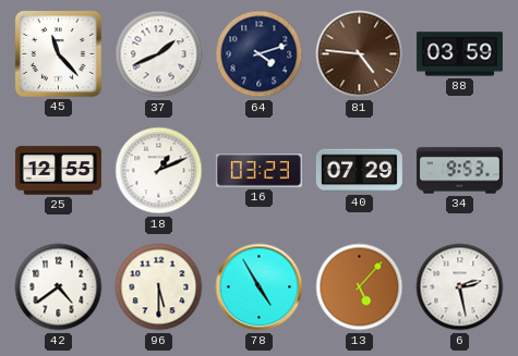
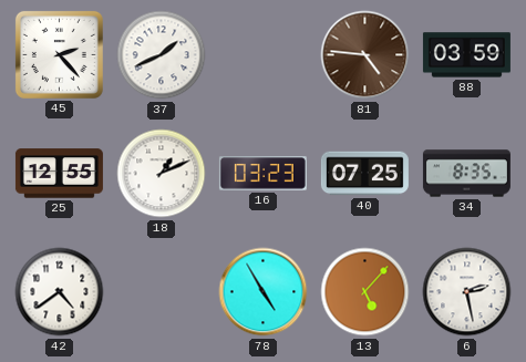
45: 11:23 -> 2:23
64: 4:12 -> none
40: 07:29 -> 07:25
34: 9:53 -> 8:35
96: 5:30 -> none
